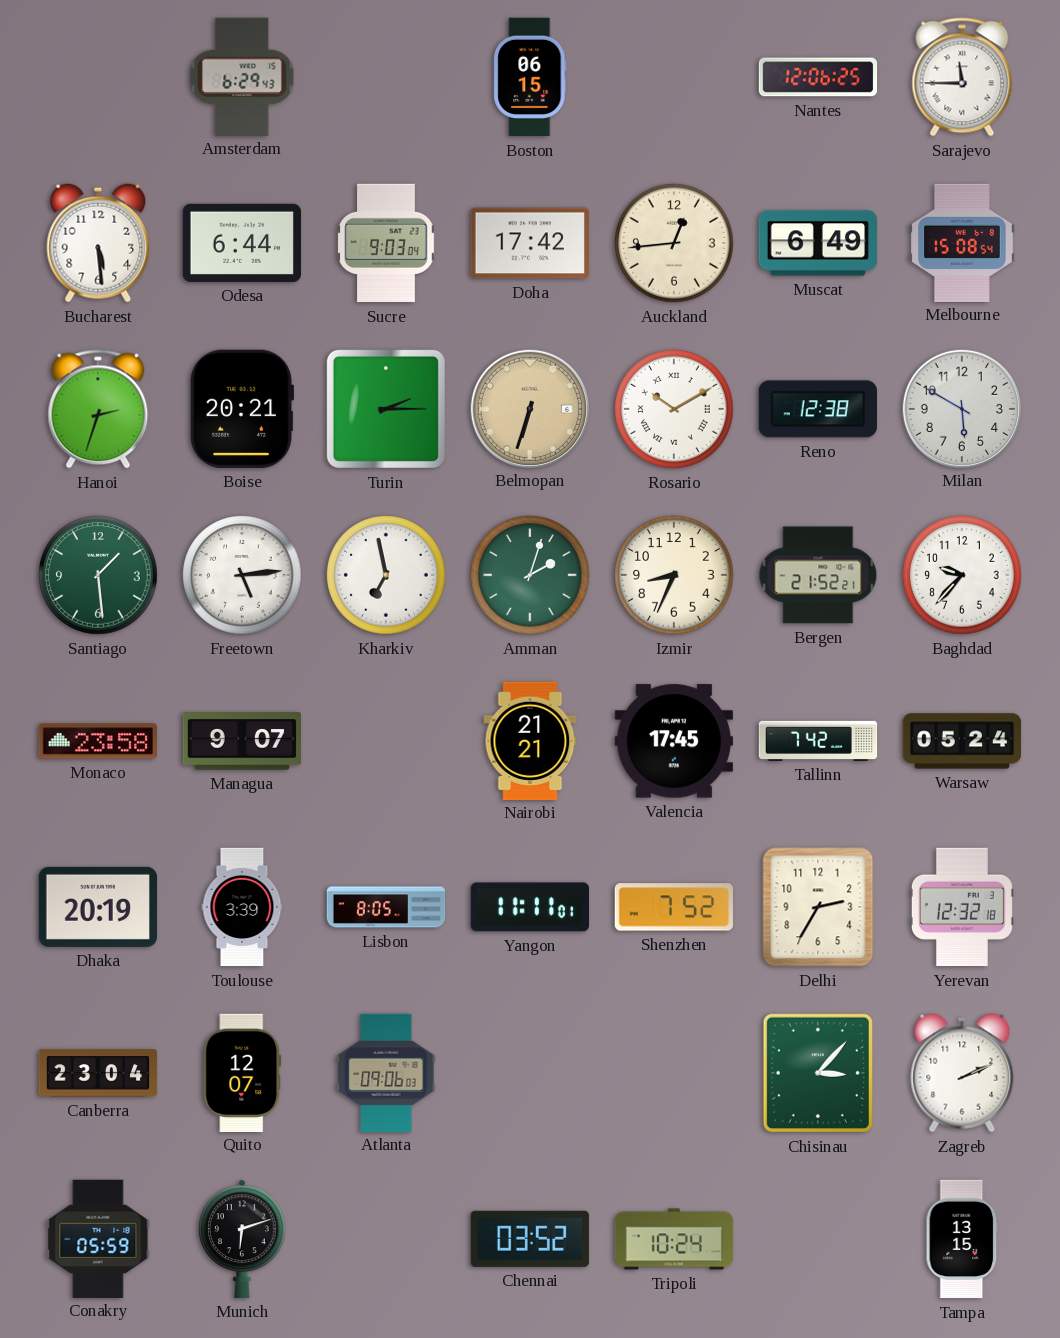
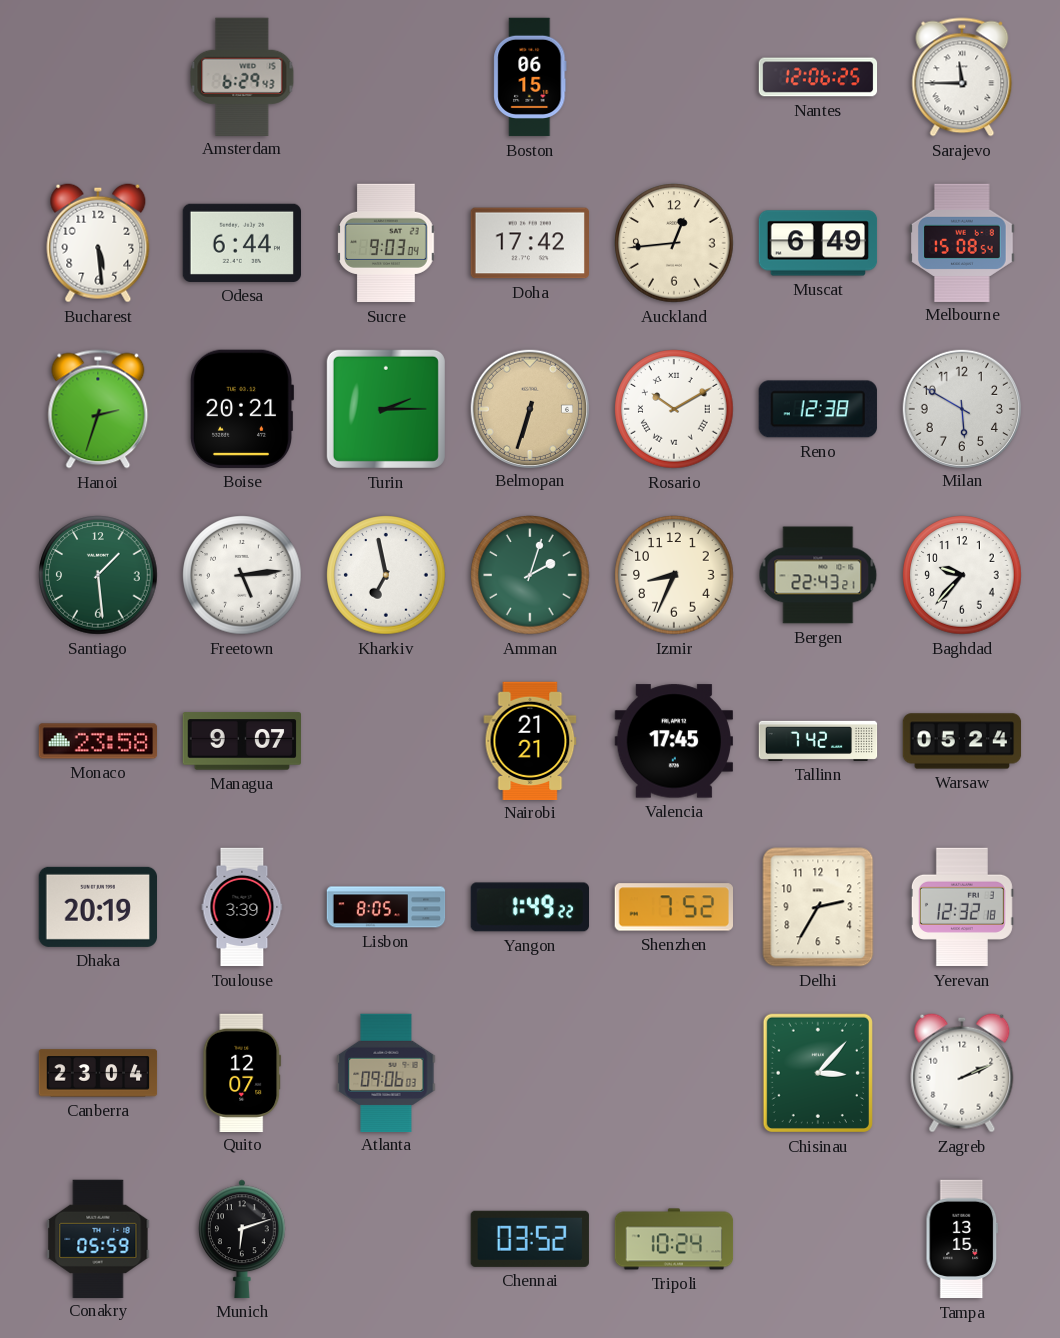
Bergen: 21:52 -> 22:43
Yangon: 11:11 -> 1:49
